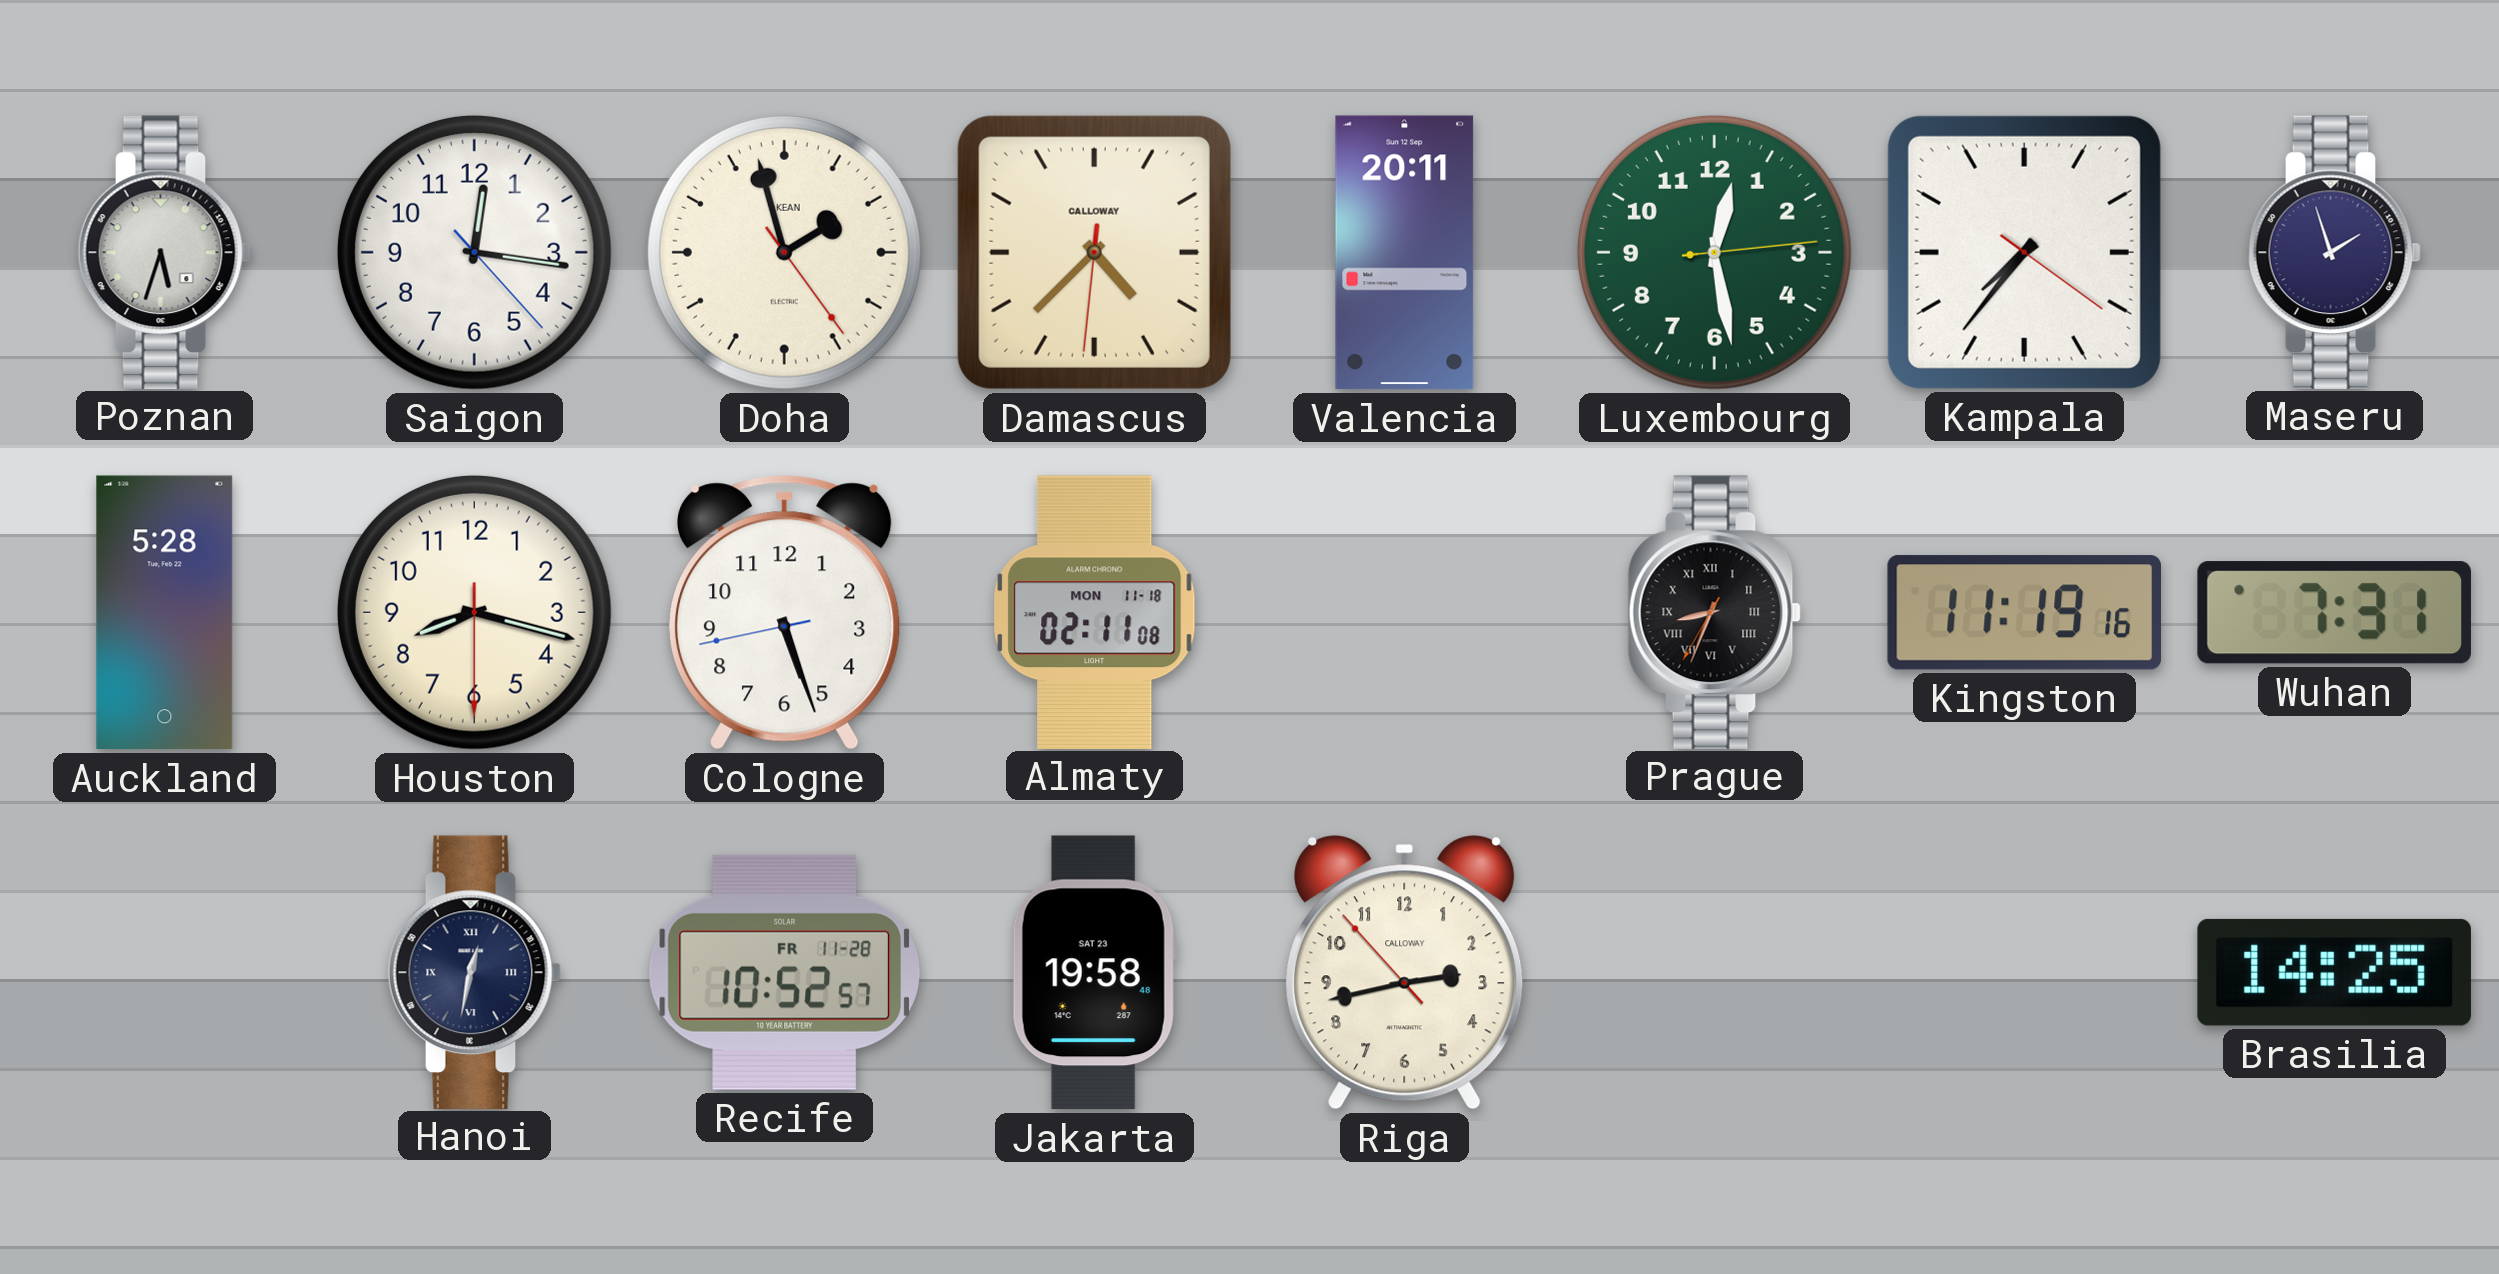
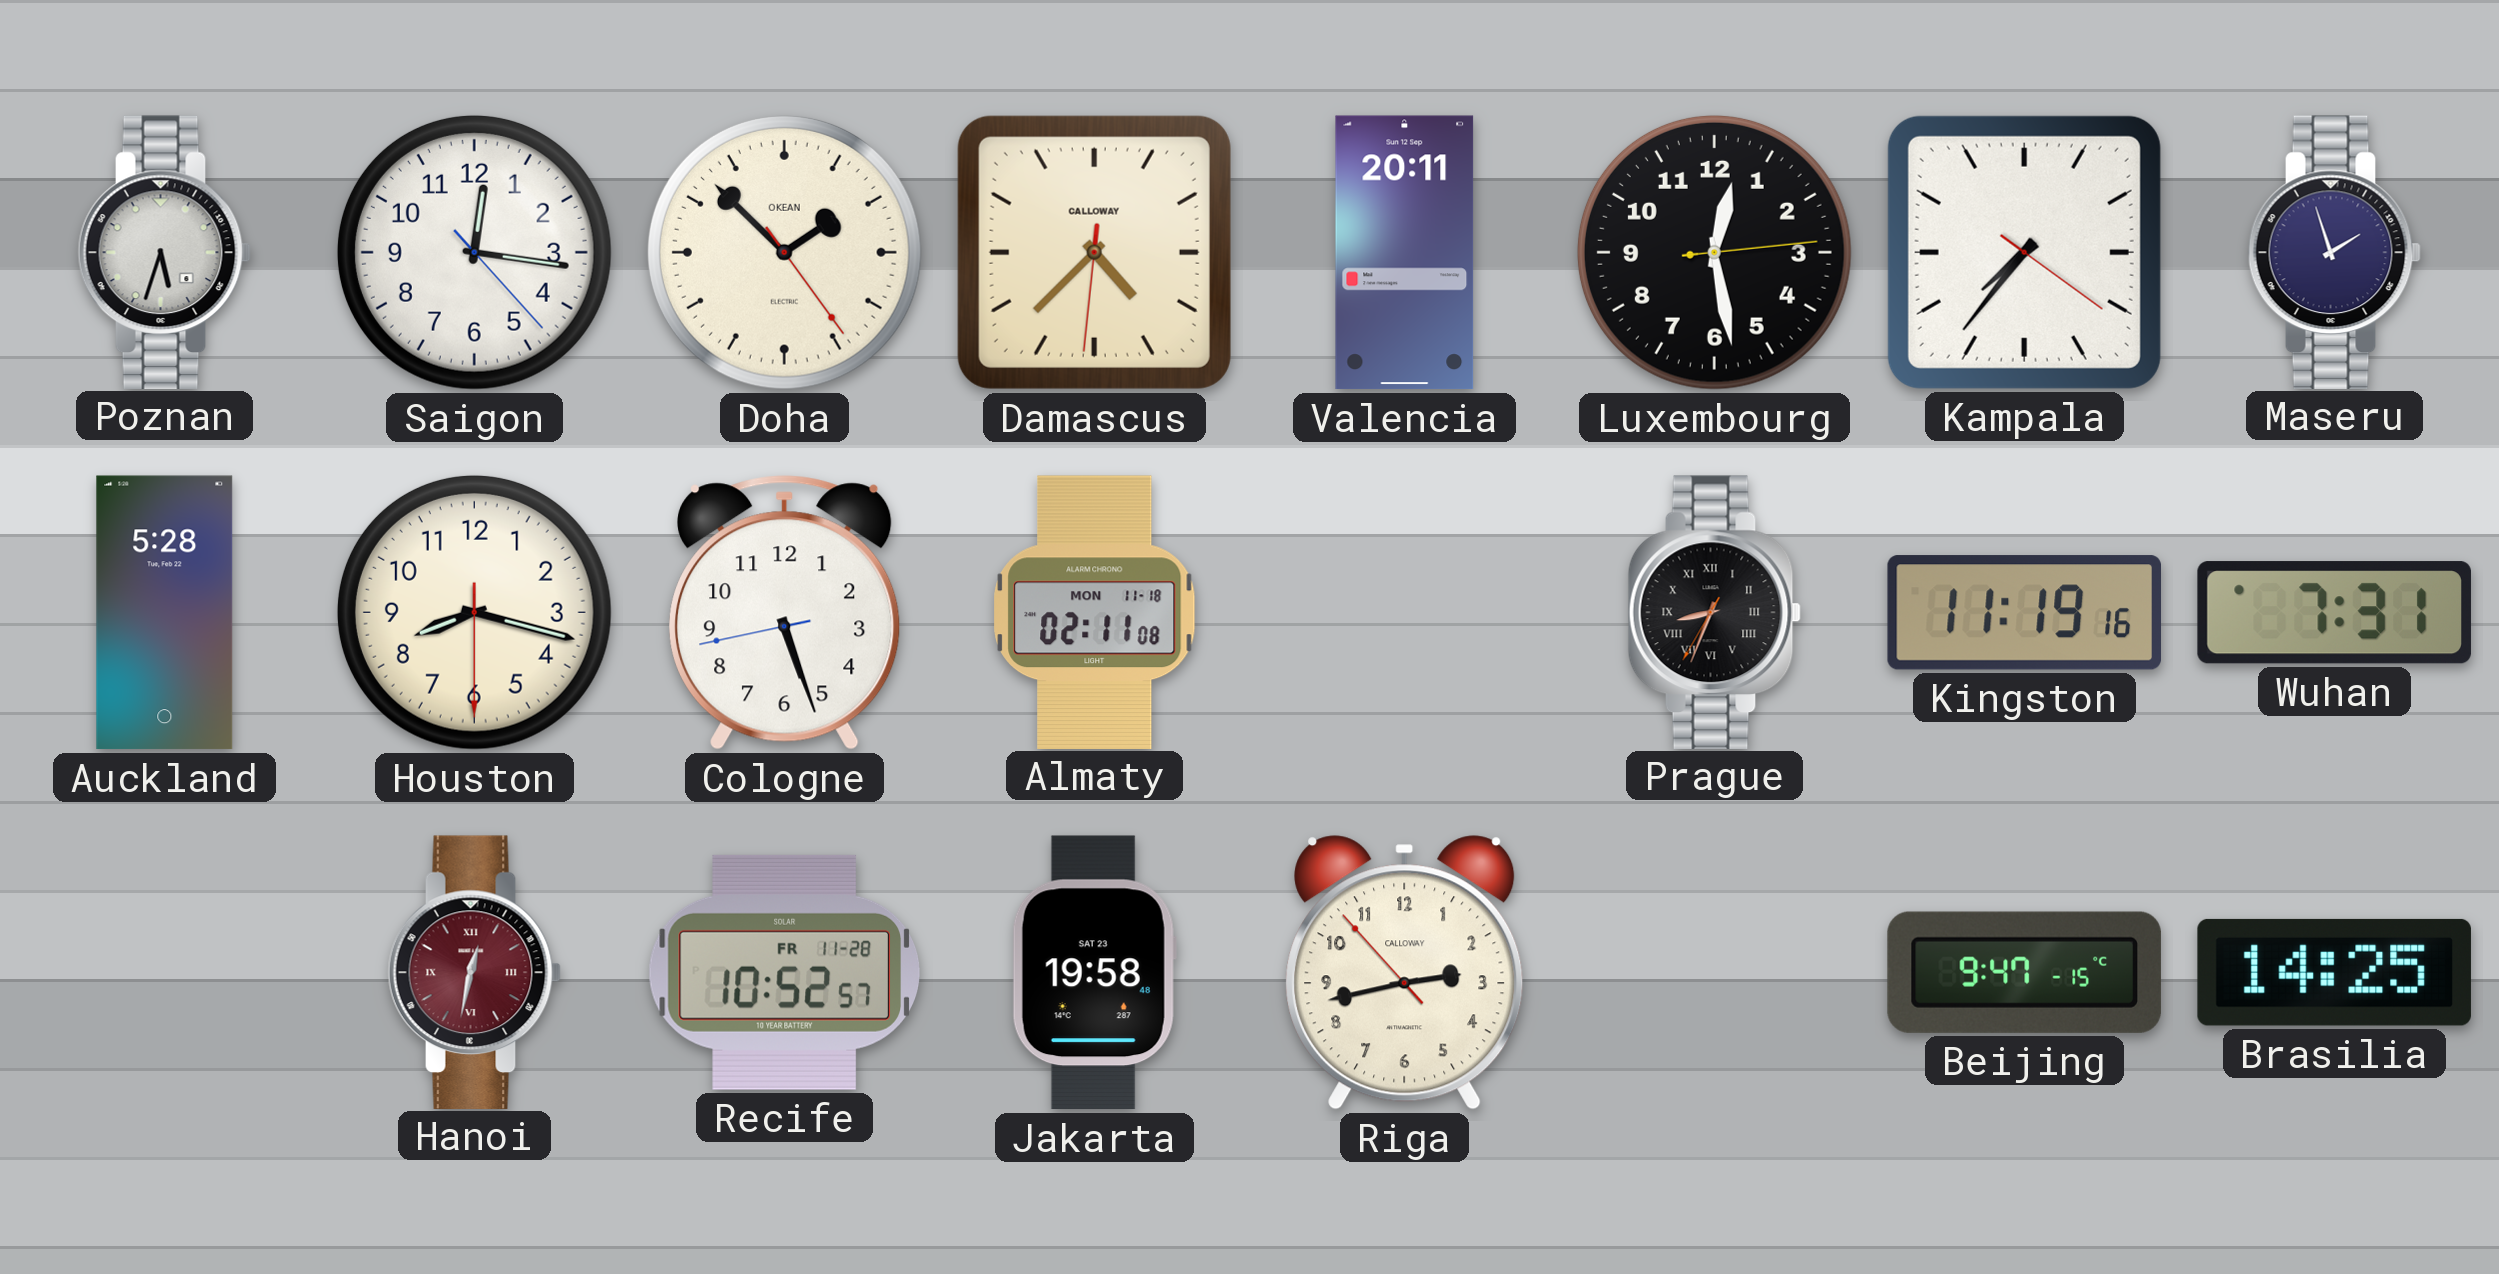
Doha: 1:57 -> 1:52
Luxembourg dial: green -> black
Hanoi dial: navy -> burgundy
Beijing: none -> 9:47
